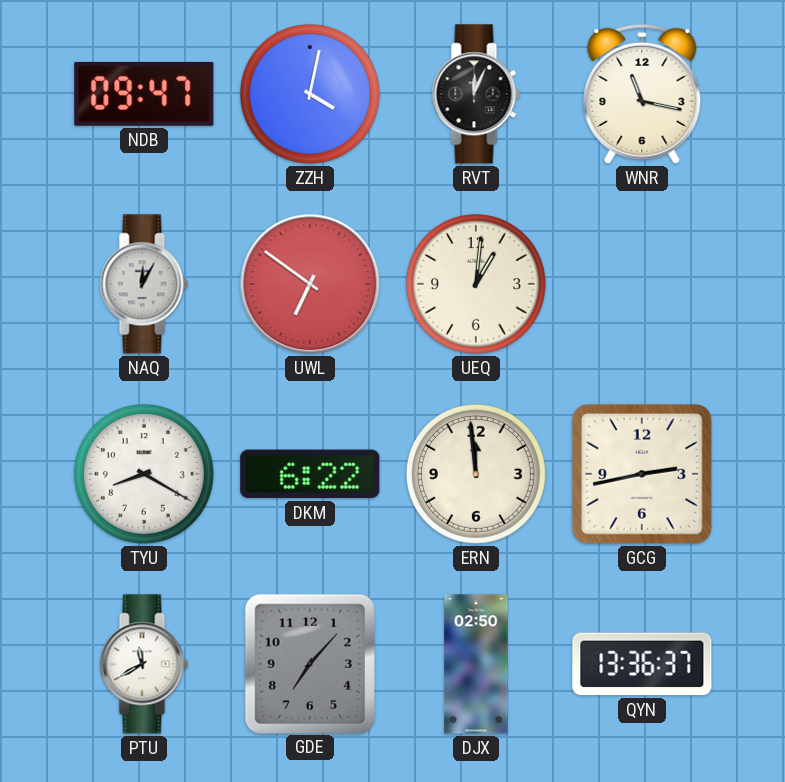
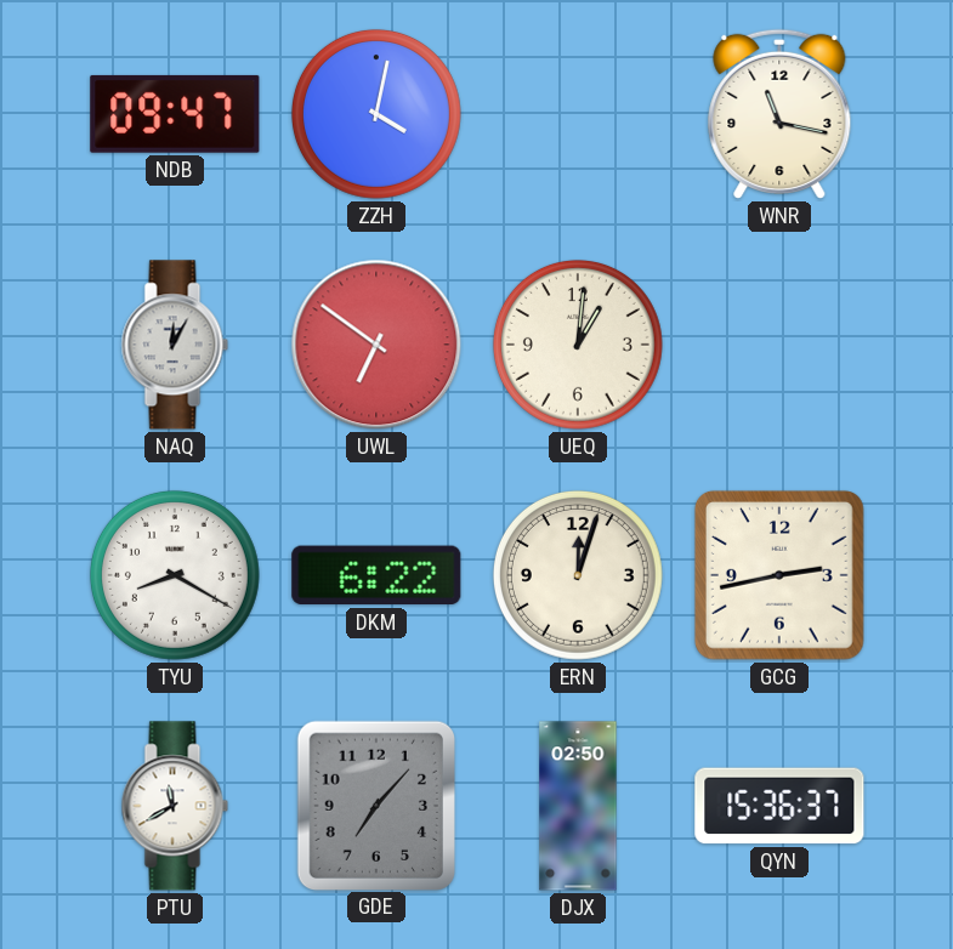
RVT: 12:04 -> none
ERN: 11:59 -> 12:03
QYN: 13:36 -> 15:36
